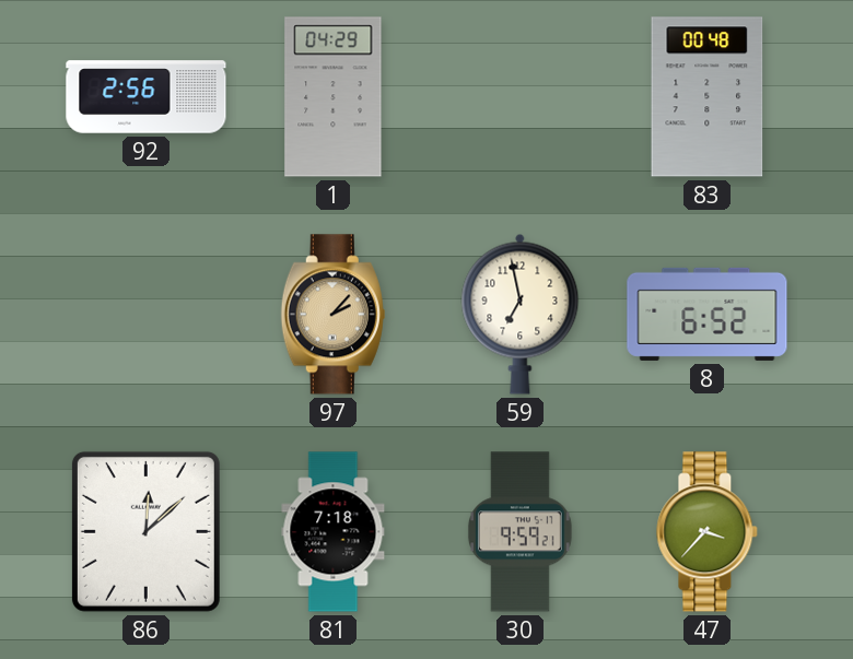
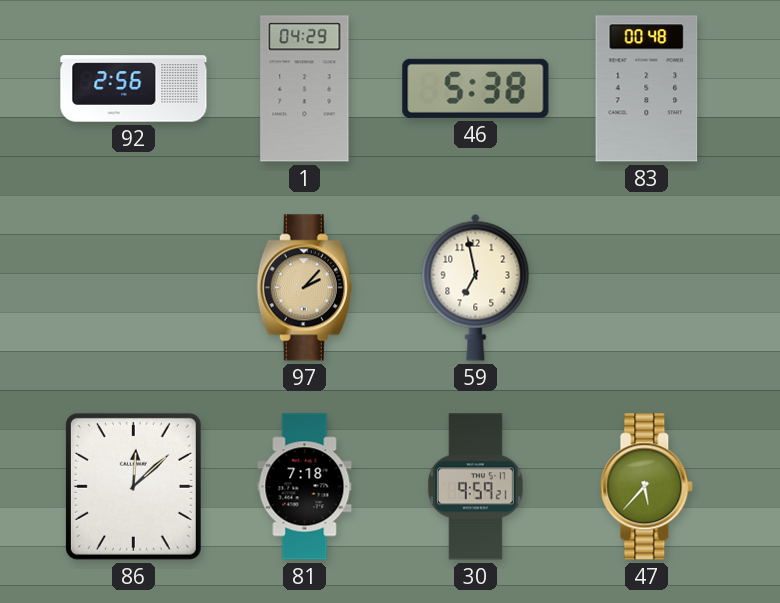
46: none -> 5:38
8: 6:52 -> none
47: 3:37 -> 5:37
